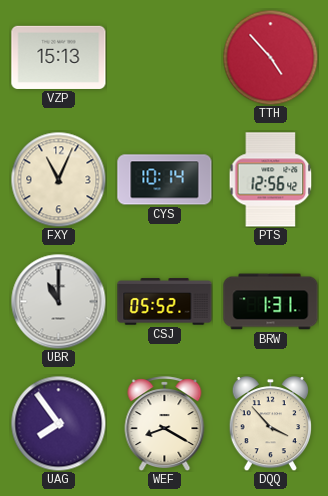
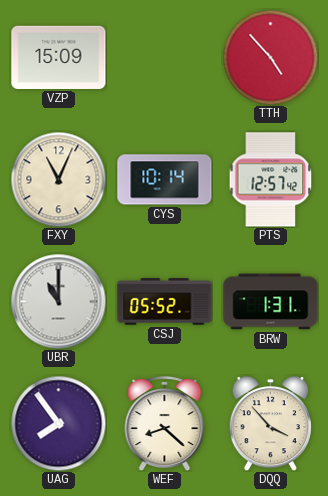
VZP: 15:13 -> 15:09
PTS: 12:56 -> 12:57
WEF: 8:20 -> 8:22
